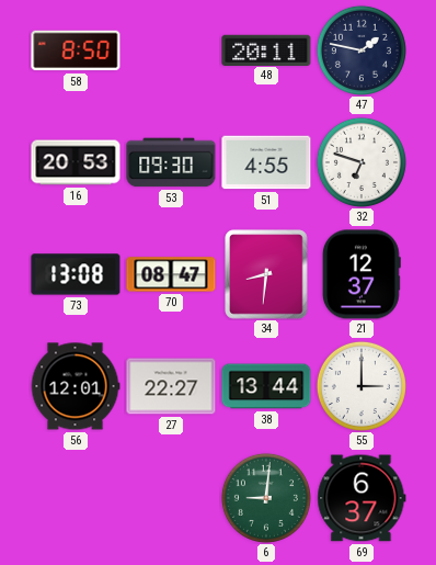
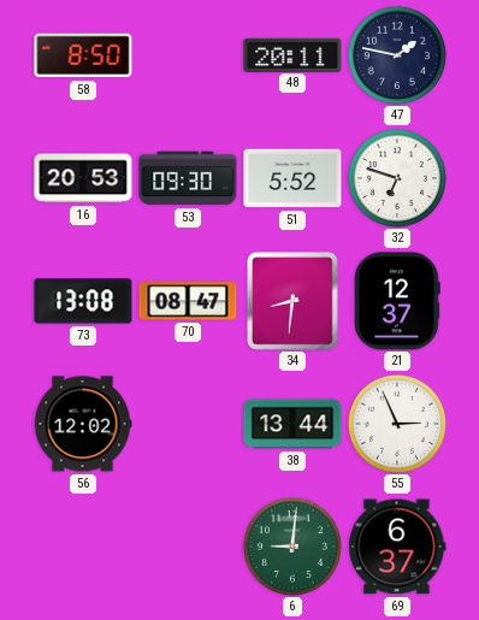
51: 4:55 -> 5:52
56: 12:01 -> 12:02
27: 22:27 -> none
55: 3:00 -> 2:56
